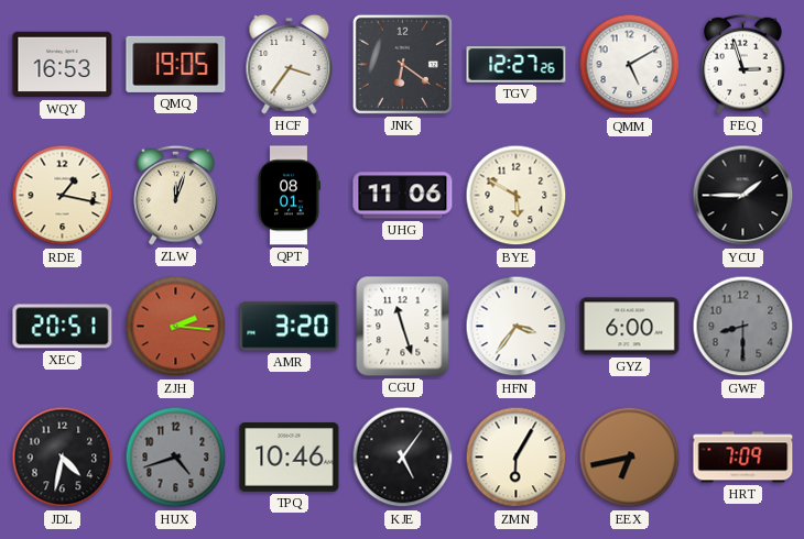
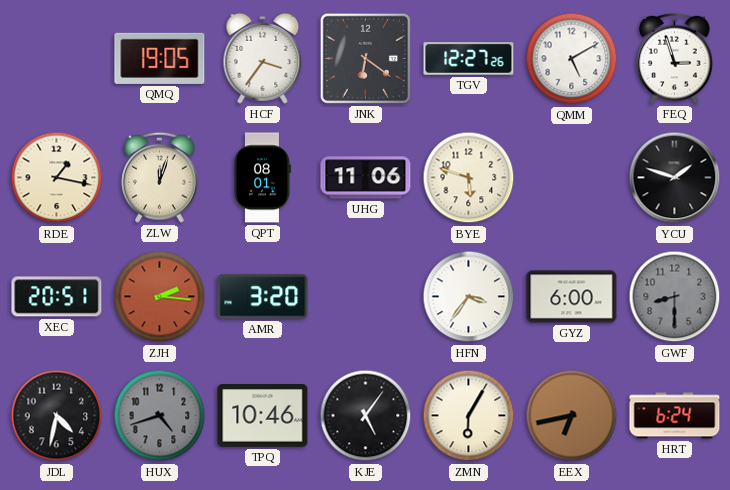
WQY: 16:53 -> none
BYE: 5:50 -> 5:48
YCU: 1:45 -> 1:48
CGU: 11:27 -> none
HRT: 7:09 -> 6:24
